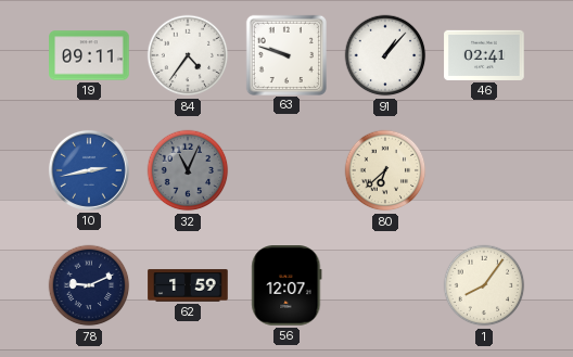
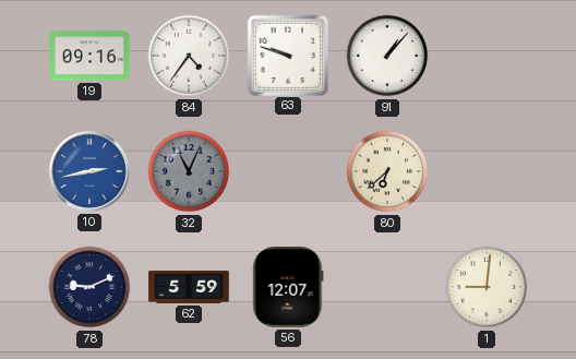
19: 09:11 -> 09:16
46: 02:41 -> none
62: 1:59 -> 5:59
1: 8:06 -> 9:01
